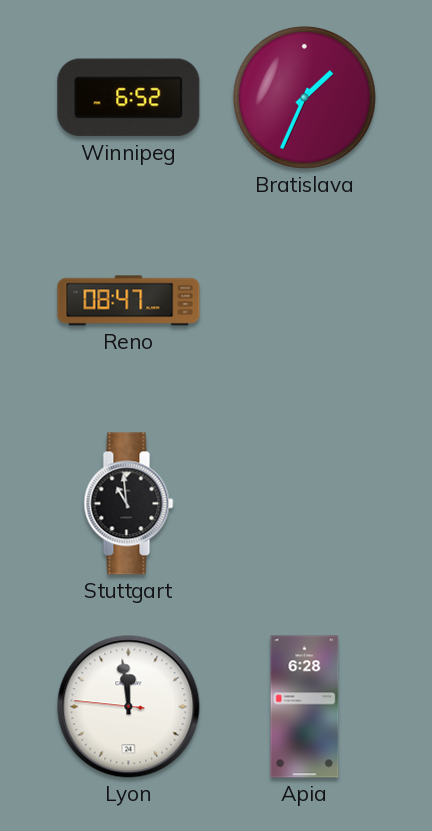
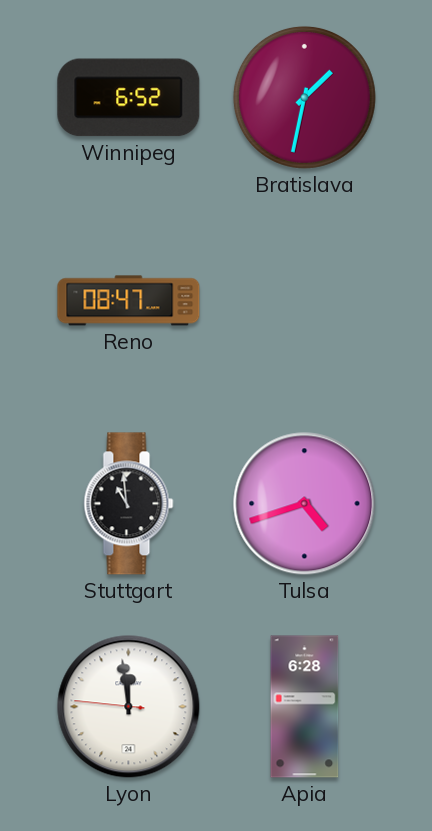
Bratislava: 1:34 -> 1:32
Tulsa: none -> 4:42
